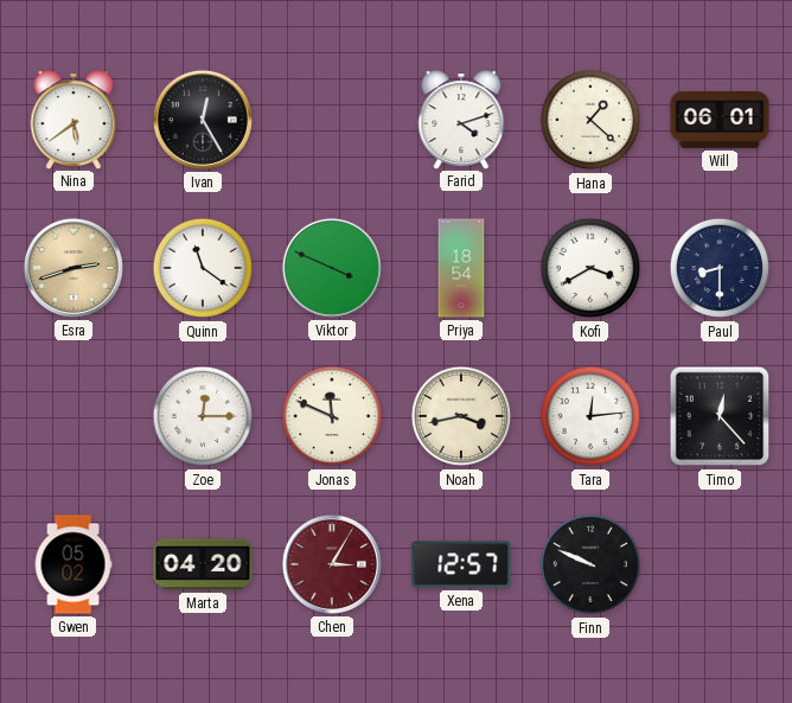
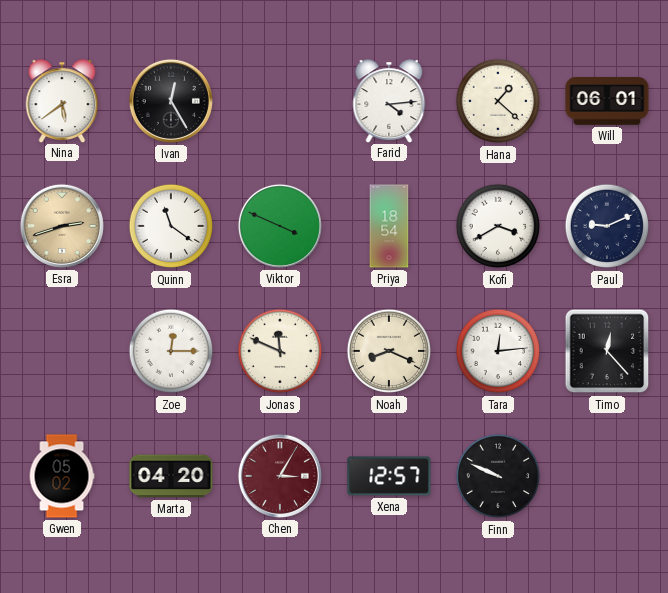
Farid: 4:12 -> 4:14
Paul: 8:30 -> 9:11
Noah: 3:43 -> 8:19
